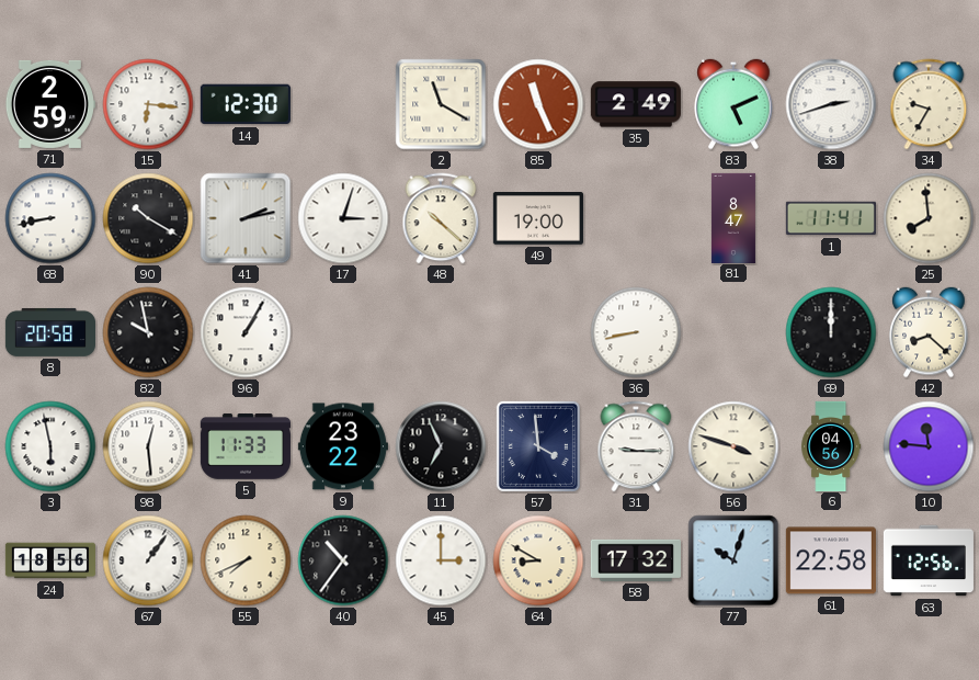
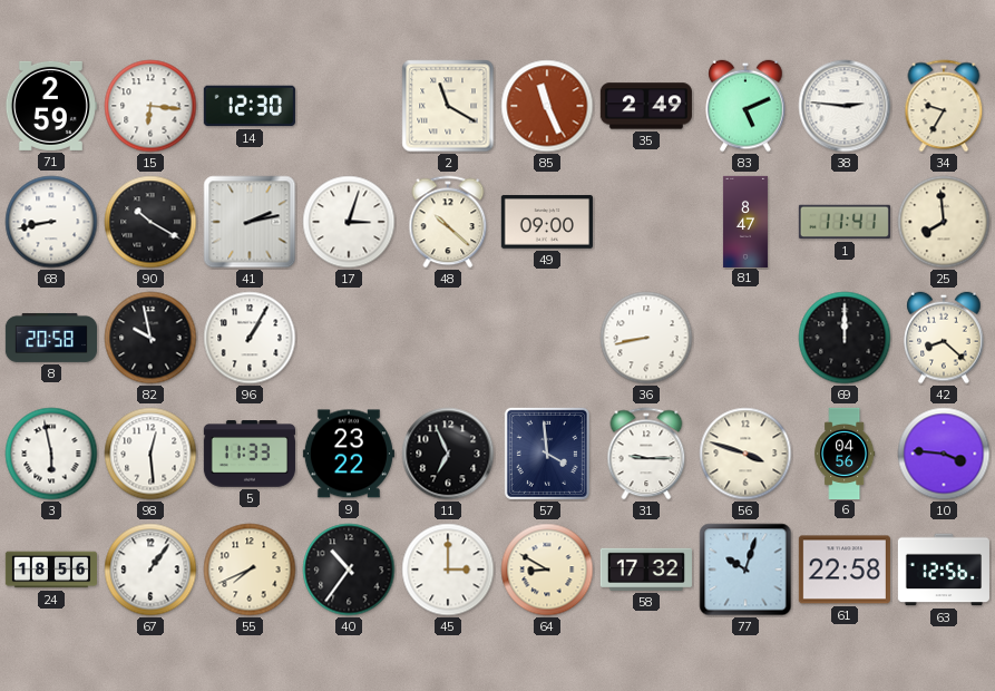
38: 2:42 -> 2:46
49: 19:00 -> 09:00
10: 11:46 -> 3:46
